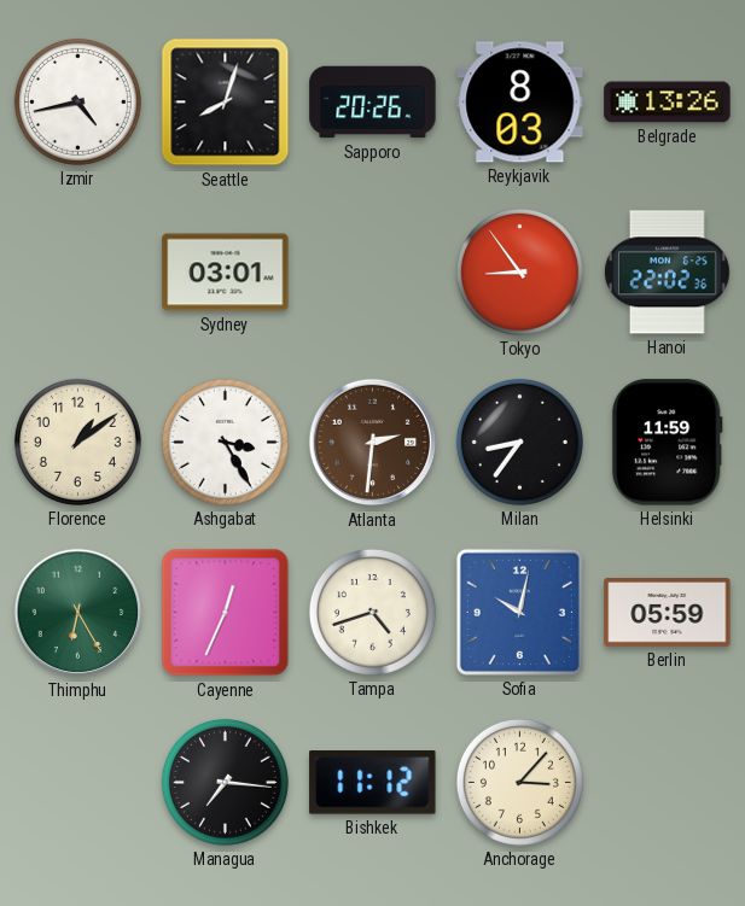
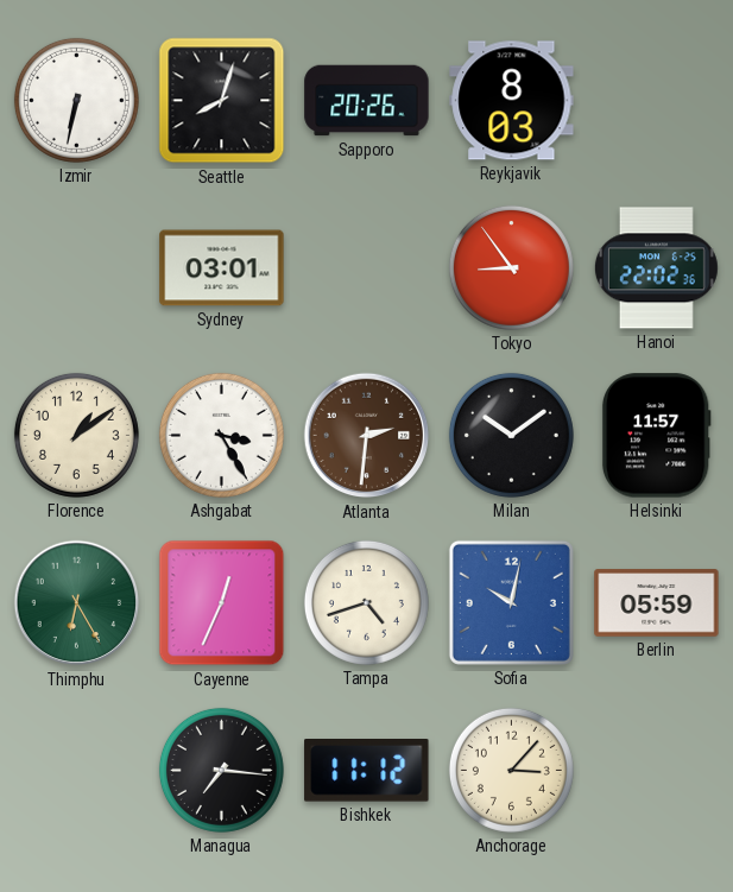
Izmir: 4:43 -> 6:32
Belgrade: 13:26 -> none
Milan: 8:36 -> 10:09
Helsinki: 11:59 -> 11:57
